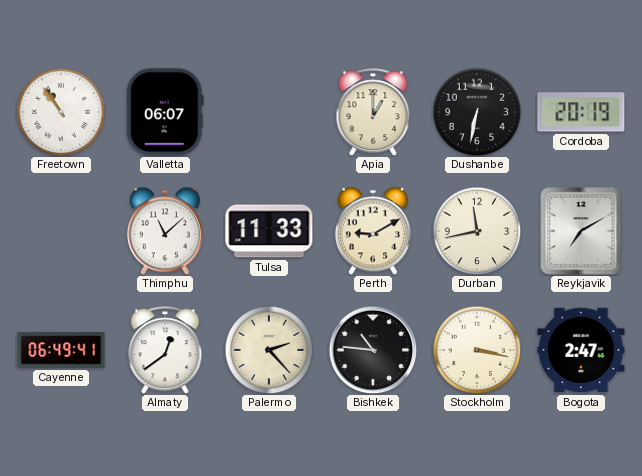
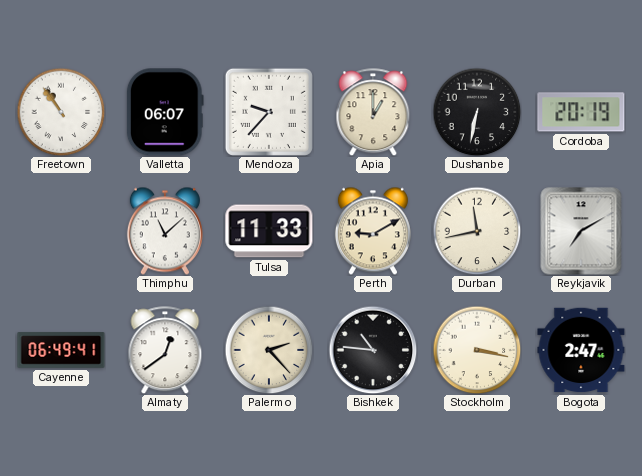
Mendoza: none -> 9:37
